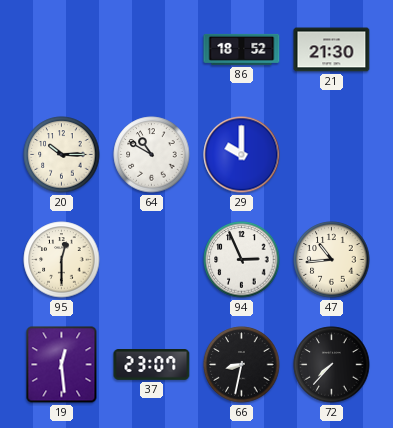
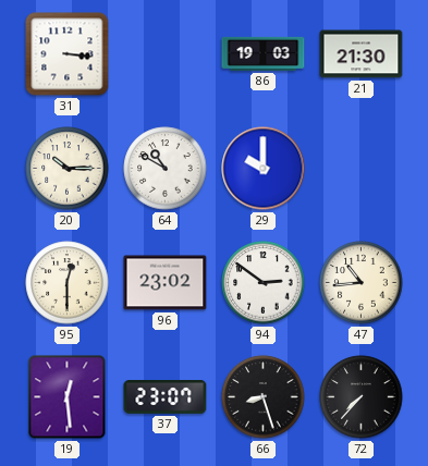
31: none -> 3:16
86: 18:52 -> 19:03
96: none -> 23:02
94: 2:56 -> 2:51
66: 8:32 -> 8:27
